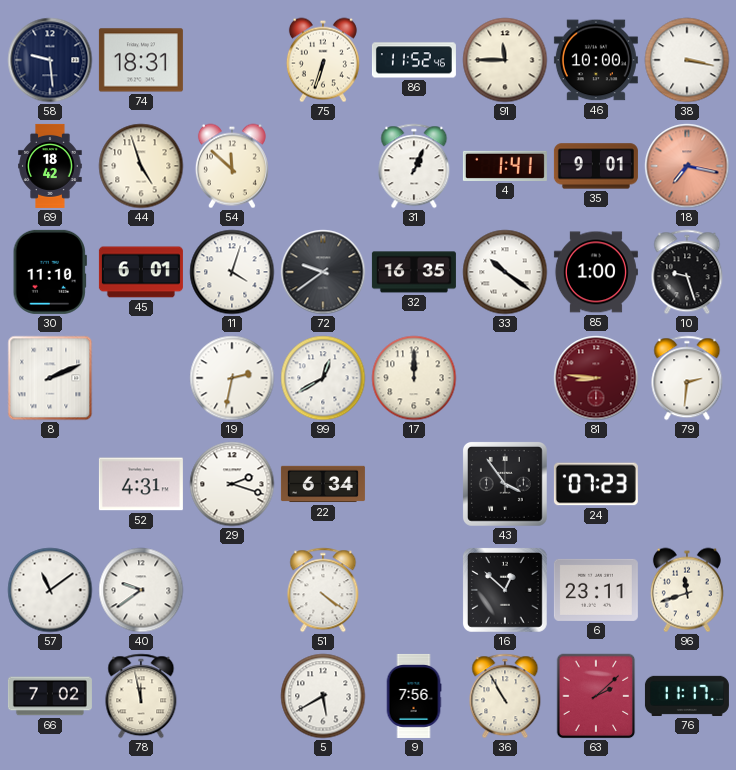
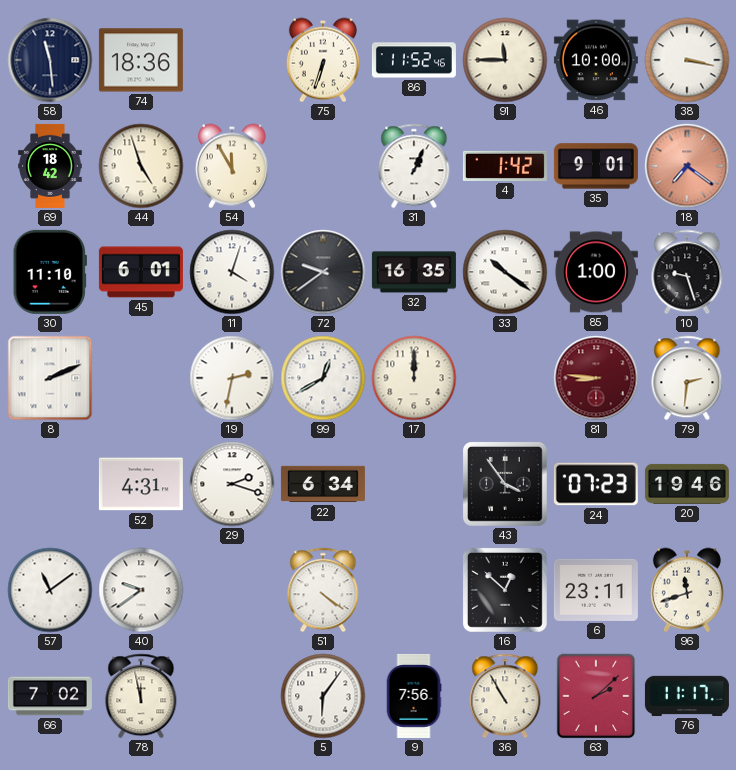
58: 9:29 -> 11:29
74: 18:31 -> 18:36
54: 11:52 -> 11:55
4: 1:41 -> 1:42
18: 7:17 -> 7:21
20: none -> 19:46
5: 5:40 -> 6:06
